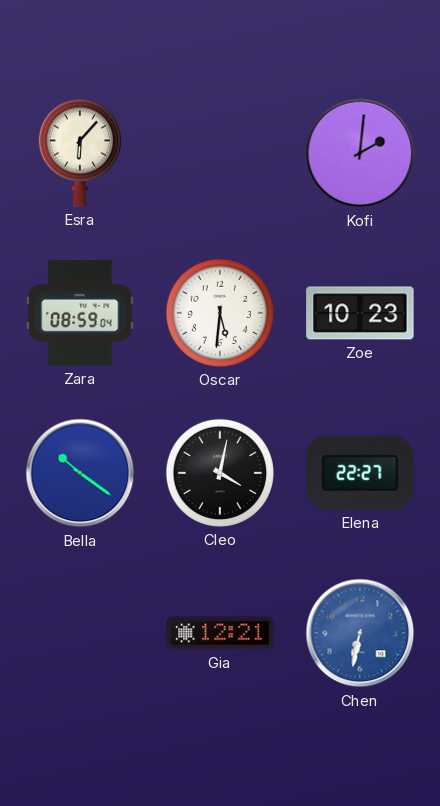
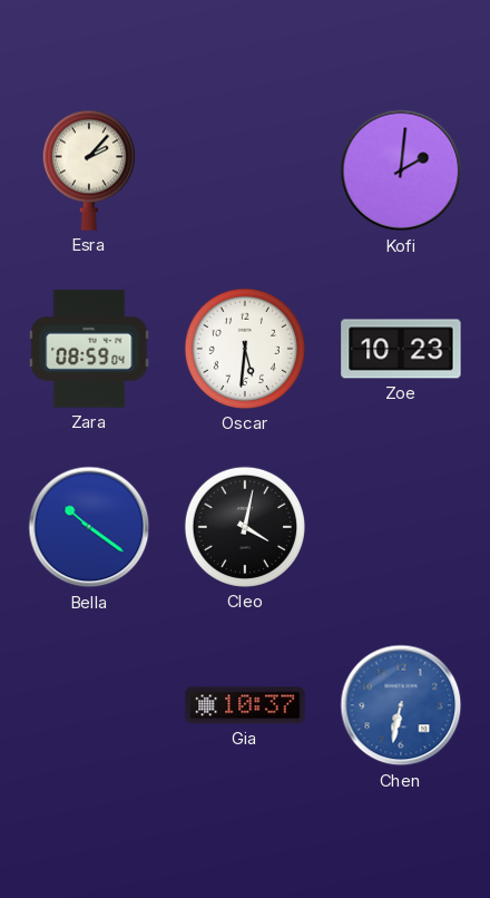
Esra: 6:07 -> 2:07
Elena: 22:27 -> none
Gia: 12:21 -> 10:37
